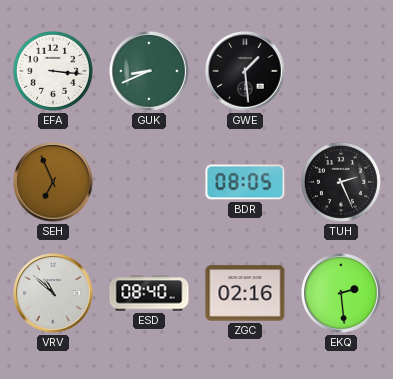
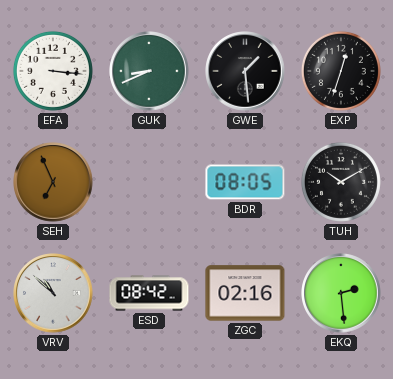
EXP: none -> 12:33
TUH: 2:26 -> 10:10
ESD: 08:40 -> 08:42
